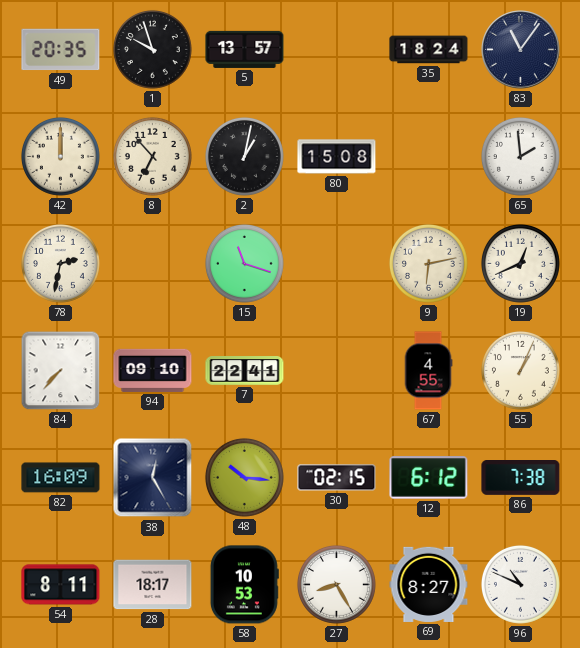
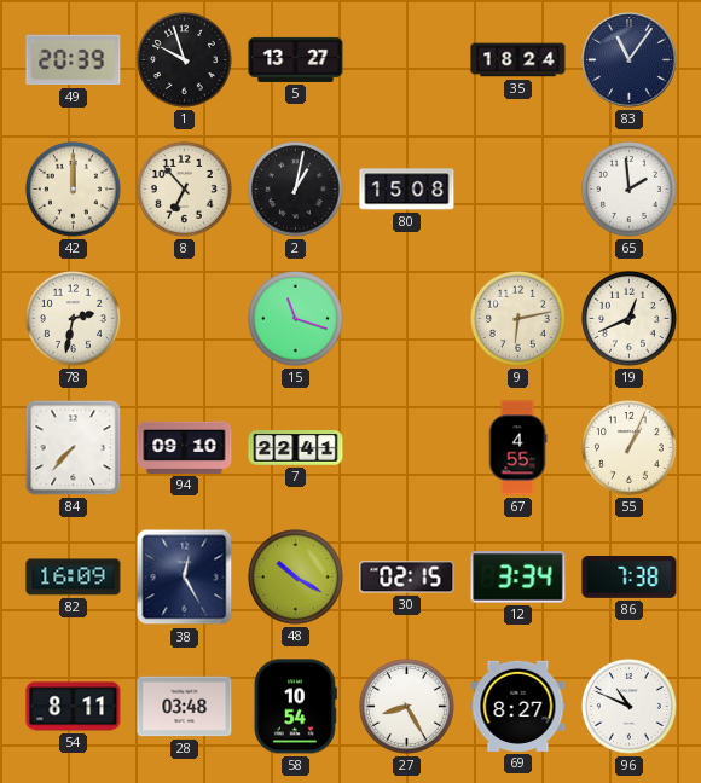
49: 20:35 -> 20:39
5: 13:57 -> 13:27
48: 10:16 -> 10:20
12: 6:12 -> 3:34
28: 18:17 -> 03:48
58: 10:53 -> 10:54
